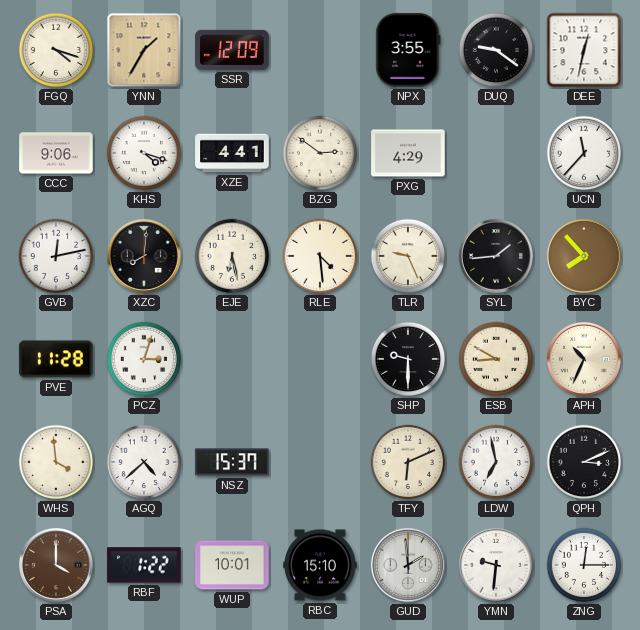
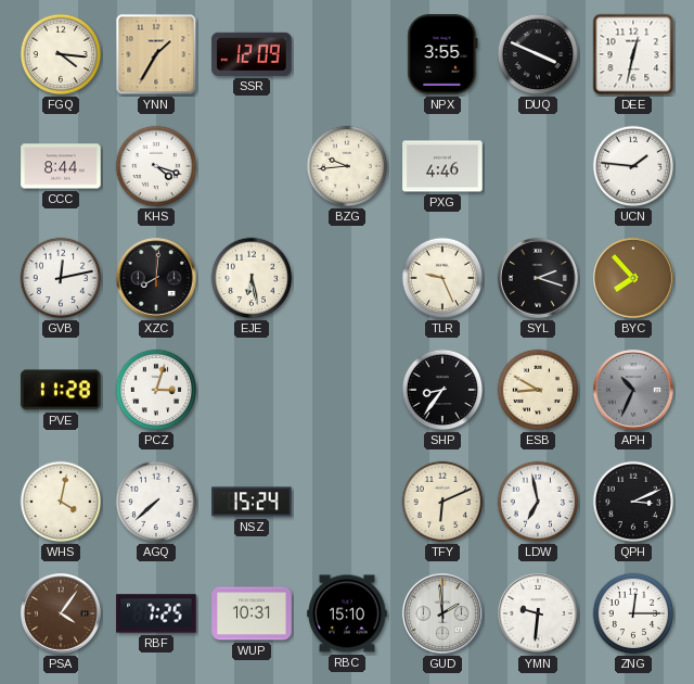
FGQ: 4:18 -> 4:16
DUQ: 9:21 -> 3:49
CCC: 9:06 -> 8:44
XZE: 4:41 -> none
BZG: 2:51 -> 9:44
PXG: 4:29 -> 4:46
UCN: 11:37 -> 1:46
RLE: 4:29 -> none
SYL: 1:44 -> 2:18
SHP: 9:30 -> 8:36
APH dial: cream -> grey
WHS: 3:59 -> 4:02
AGQ: 4:38 -> 7:38
NSZ: 15:37 -> 15:24
PSA: 4:00 -> 4:06
RBF: 1:22 -> 7:25
WUP: 10:01 -> 10:31
